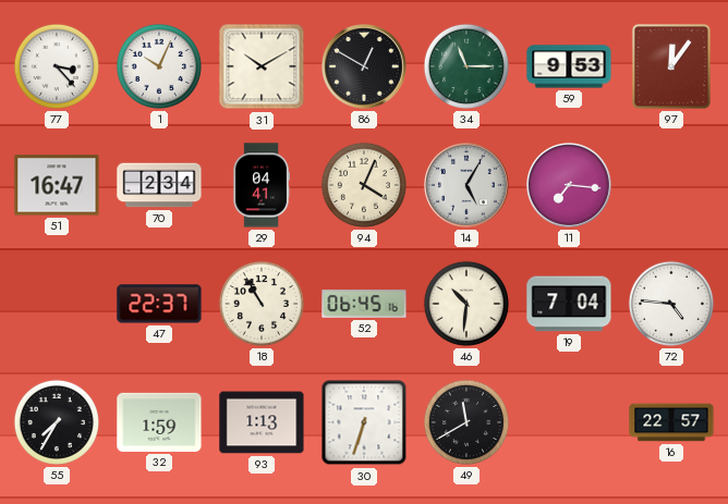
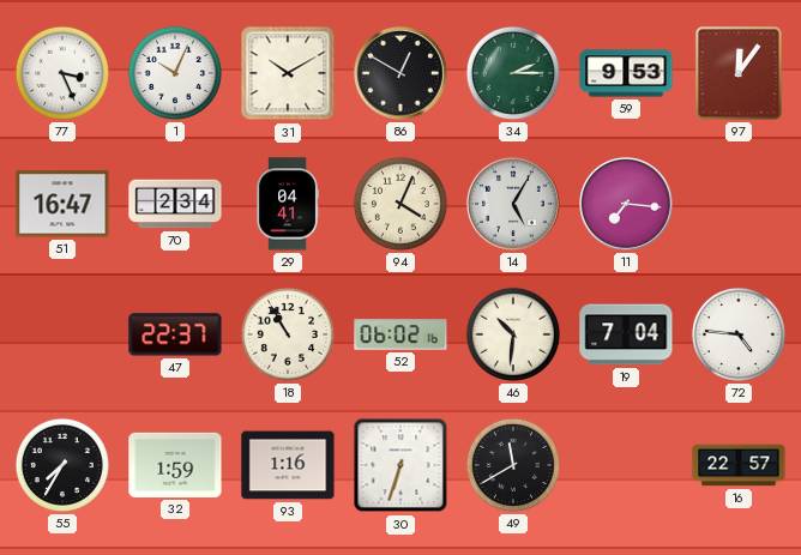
77: 3:23 -> 3:26
34: 11:15 -> 2:15
52: 06:45 -> 06:02
93: 1:13 -> 1:16
